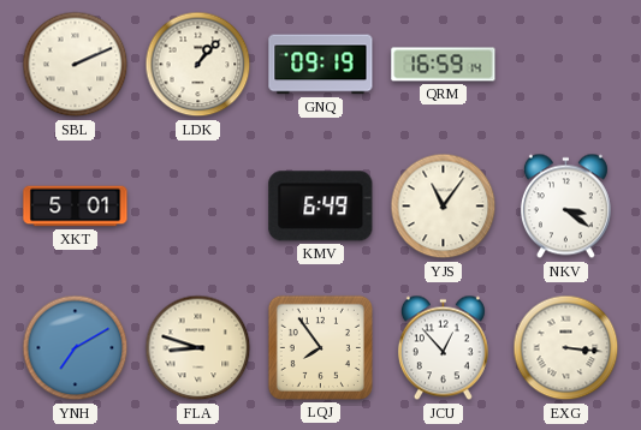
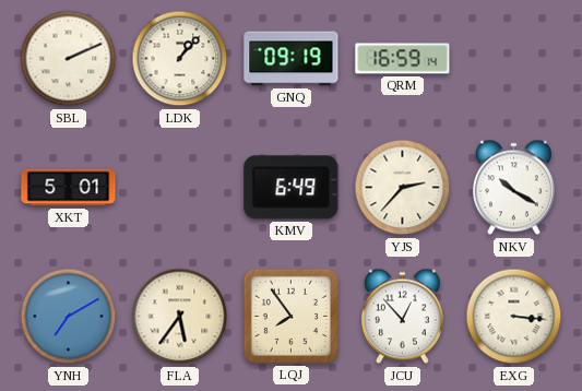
YJS: 11:06 -> 2:37
NKV: 3:21 -> 10:20
FLA: 8:48 -> 5:36
